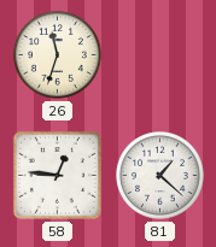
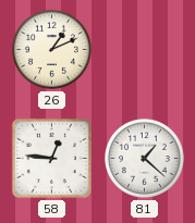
26: 11:33 -> 1:11
